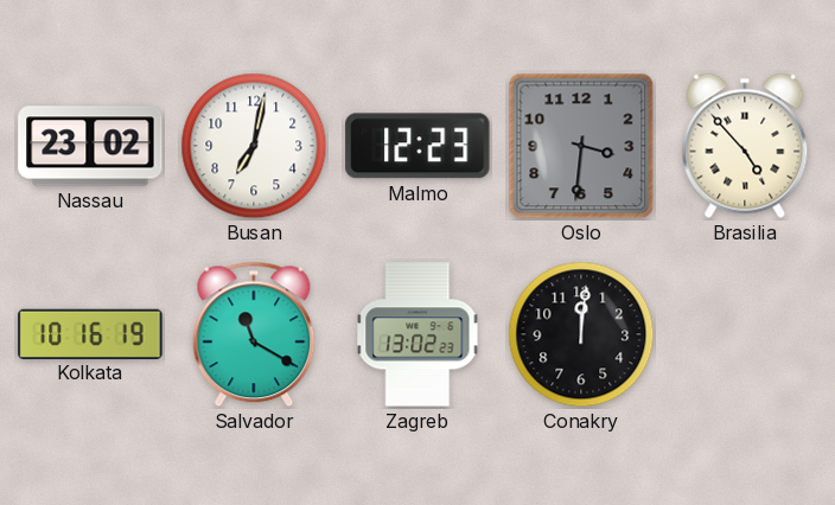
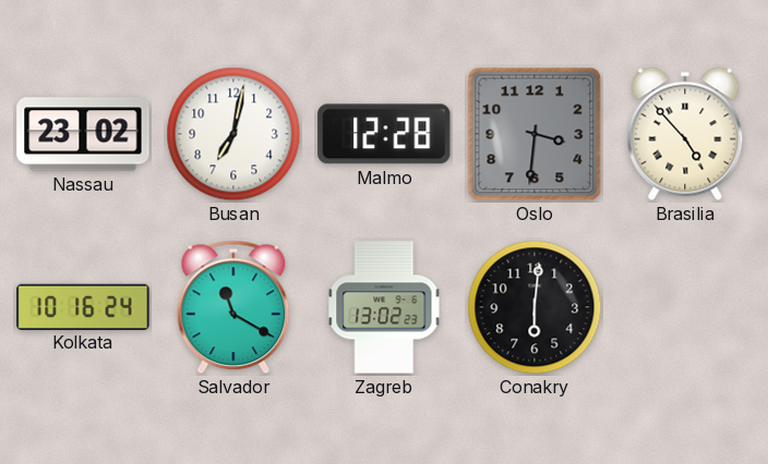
Malmo: 12:23 -> 12:28
Kolkata: 10:16:19 -> 10:16:24
Conakry: 12:01 -> 6:01
